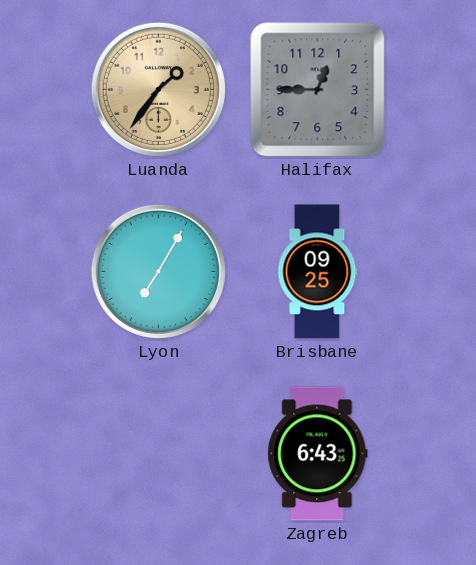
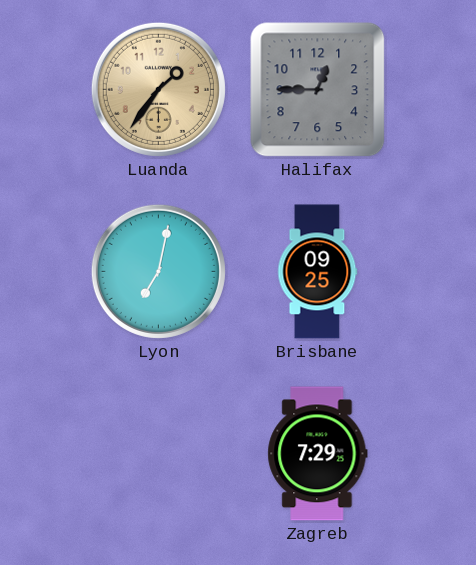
Lyon: 7:05 -> 7:02
Zagreb: 6:43 -> 7:29
